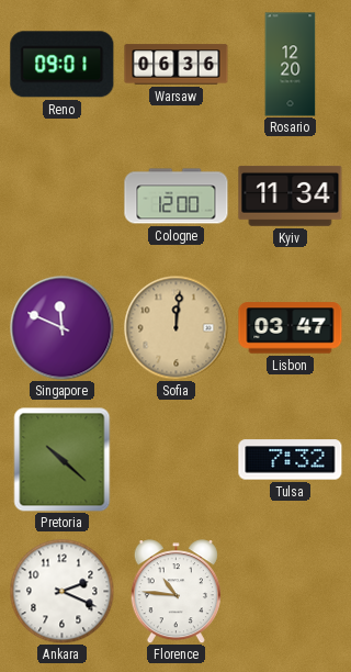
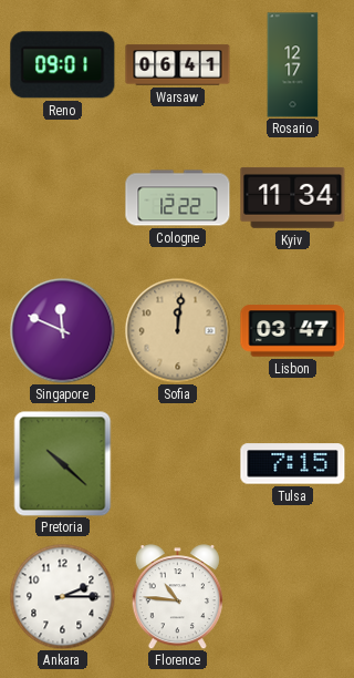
Warsaw: 06:36 -> 06:41
Rosario: 12:20 -> 12:17
Cologne: 12:00 -> 12:22
Tulsa: 7:32 -> 7:15
Ankara: 2:19 -> 2:15
